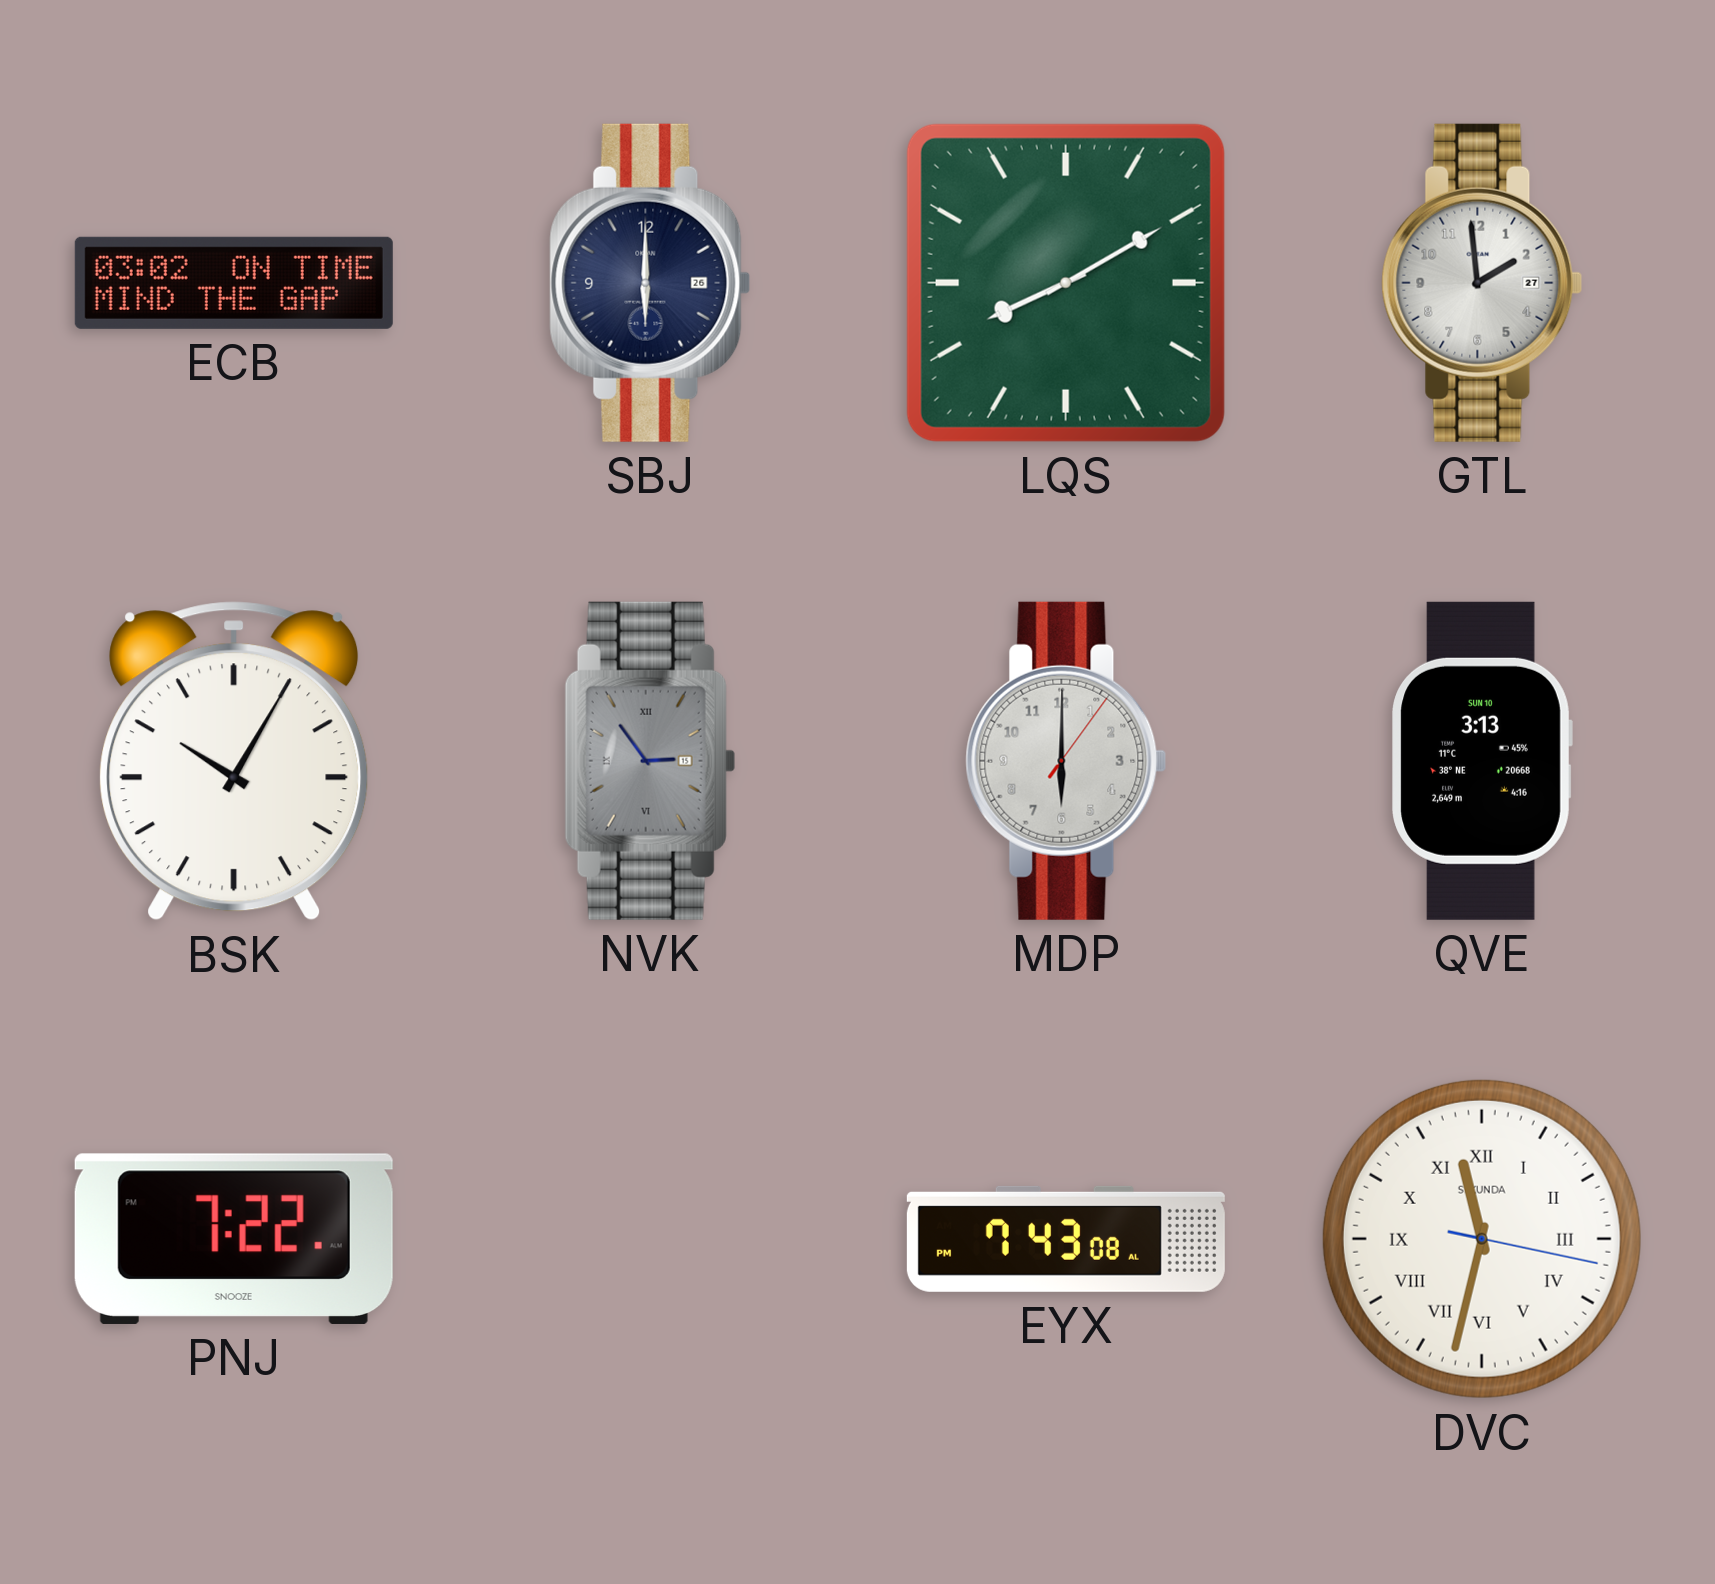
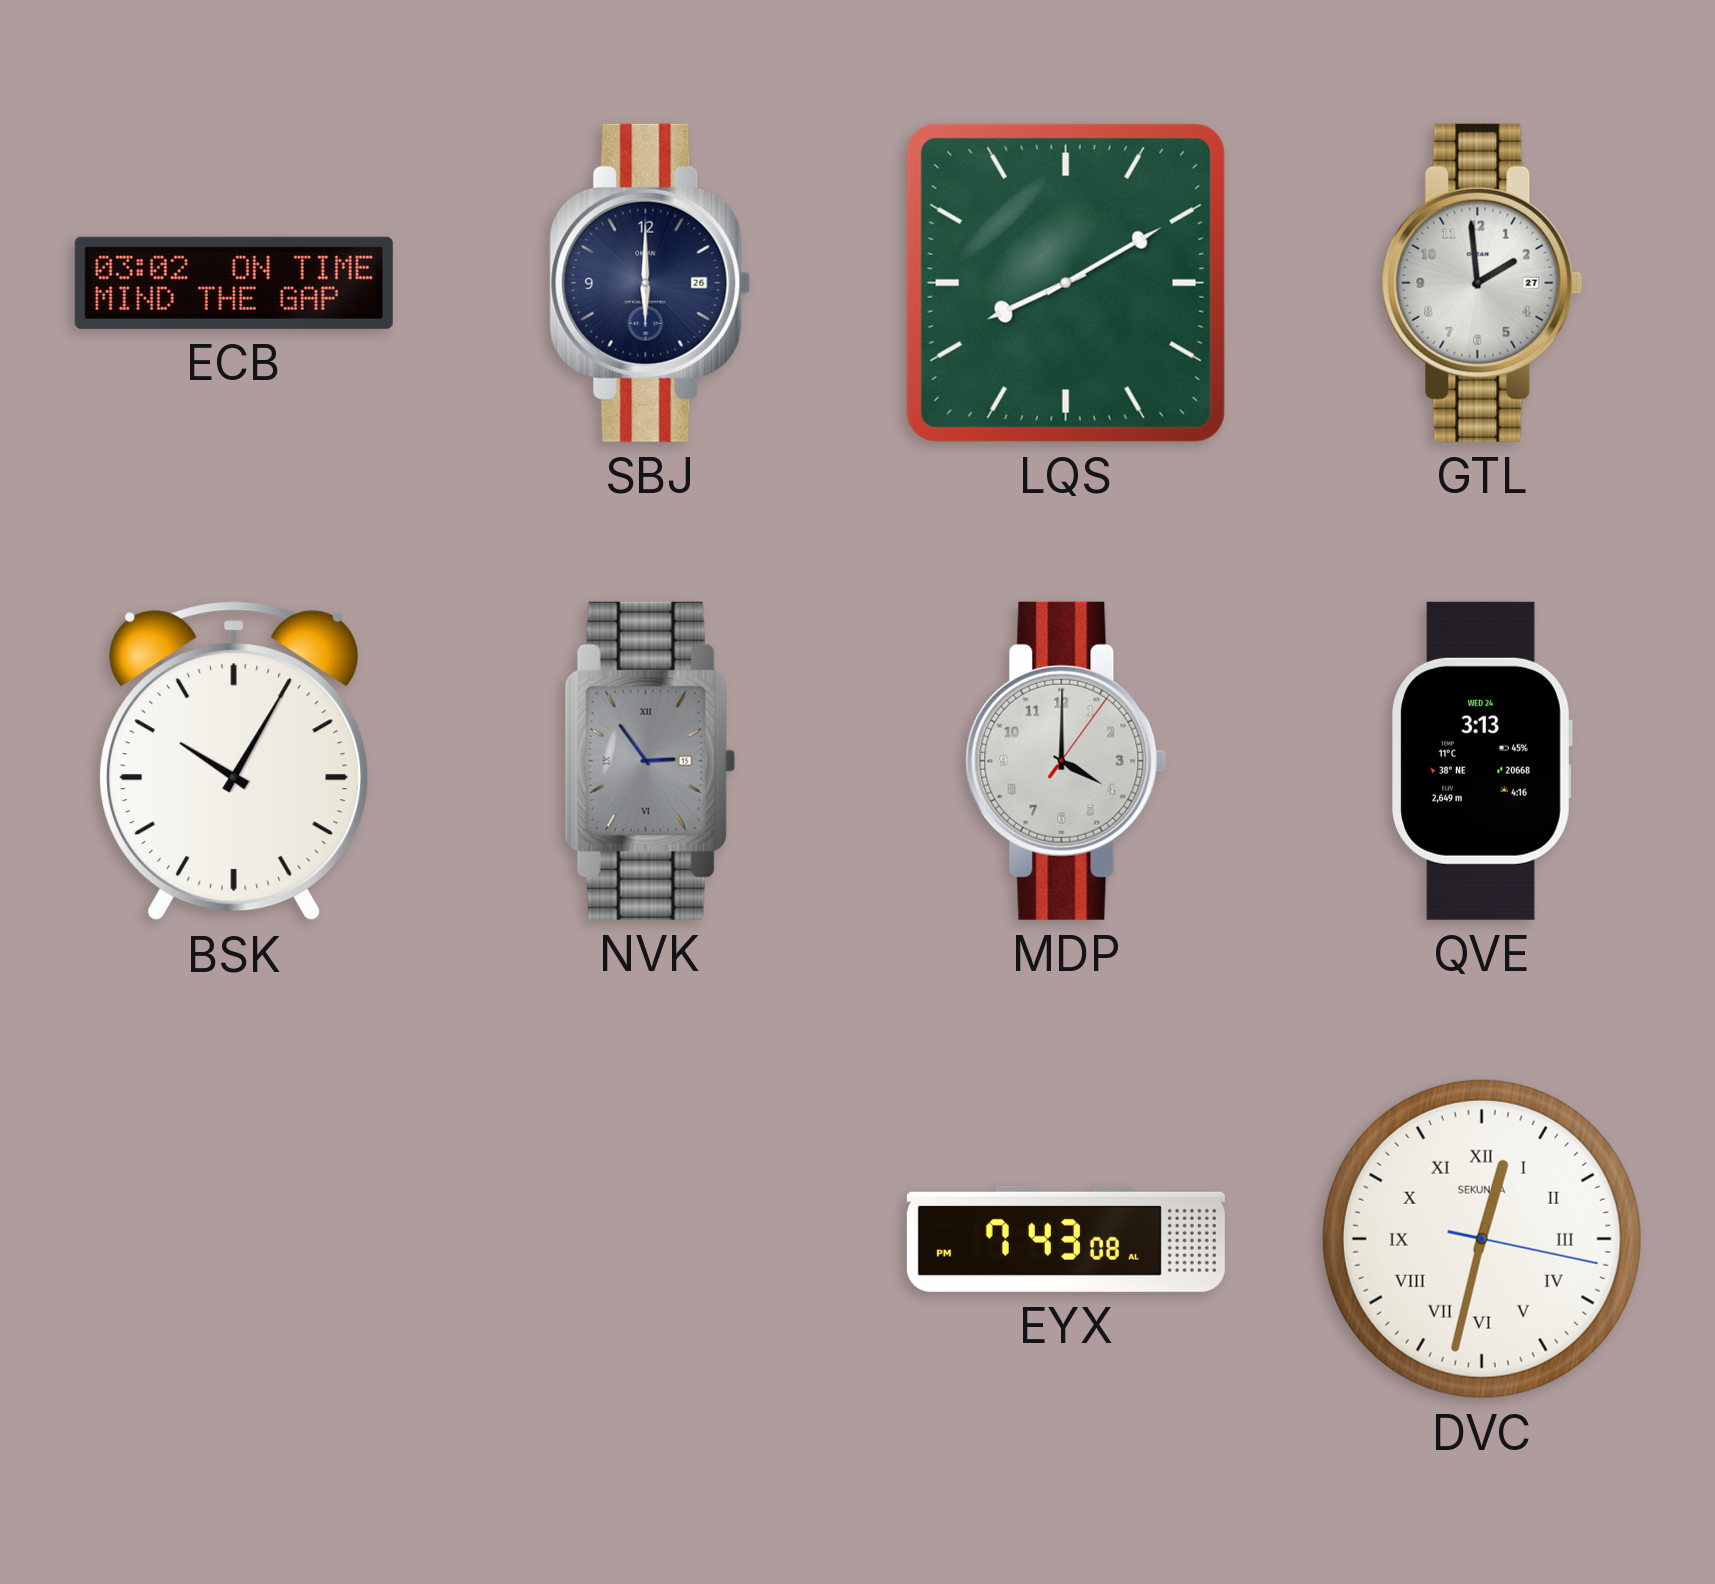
MDP: 6:00 -> 4:00
QVE date: SUN 10 -> WED 24
PNJ: 7:22 -> none
DVC: 11:32 -> 12:32
